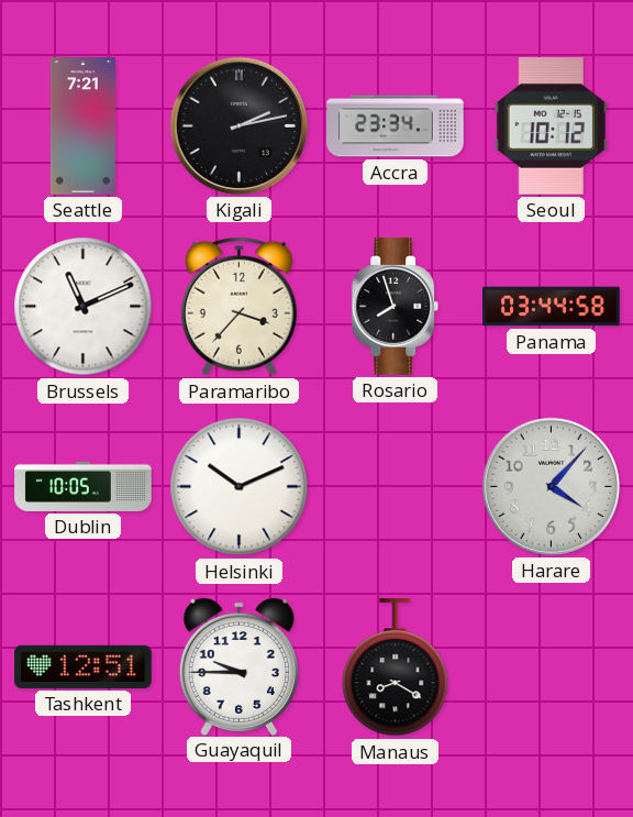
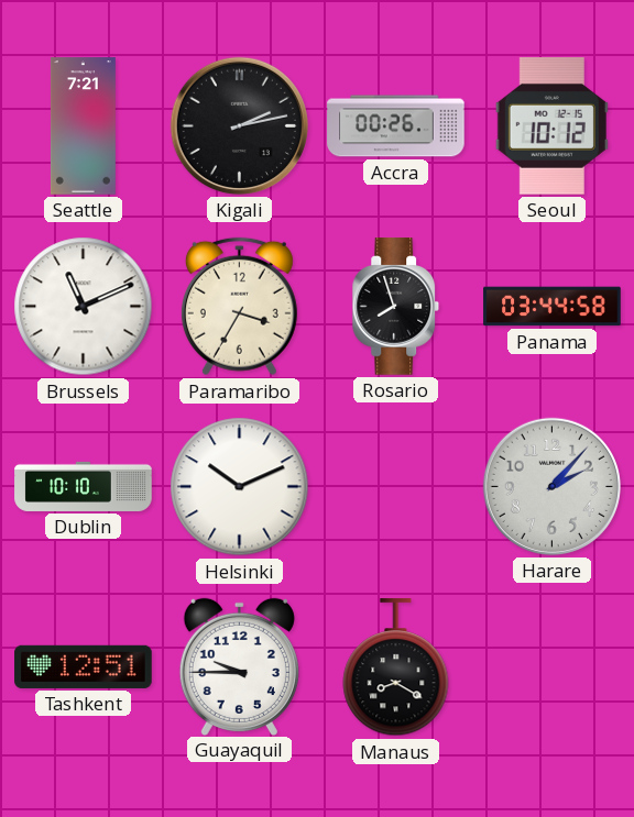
Accra: 23:34 -> 00:26
Paramaribo: 3:37 -> 3:35
Dublin: 10:05 -> 10:10
Harare: 4:07 -> 2:07
